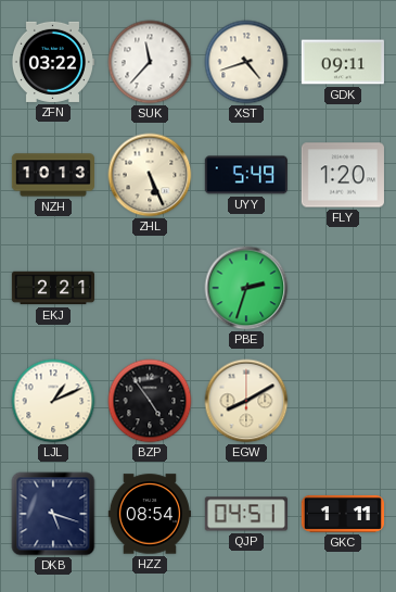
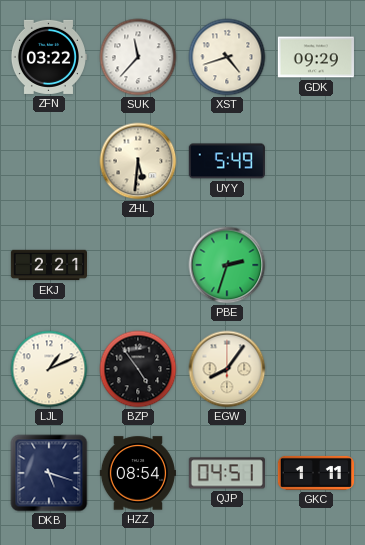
GDK: 09:11 -> 09:29
NZH: 10:13 -> none
ZHL: 5:26 -> 5:31
FLY: 1:20 -> none
EGW: 8:10 -> 8:06
